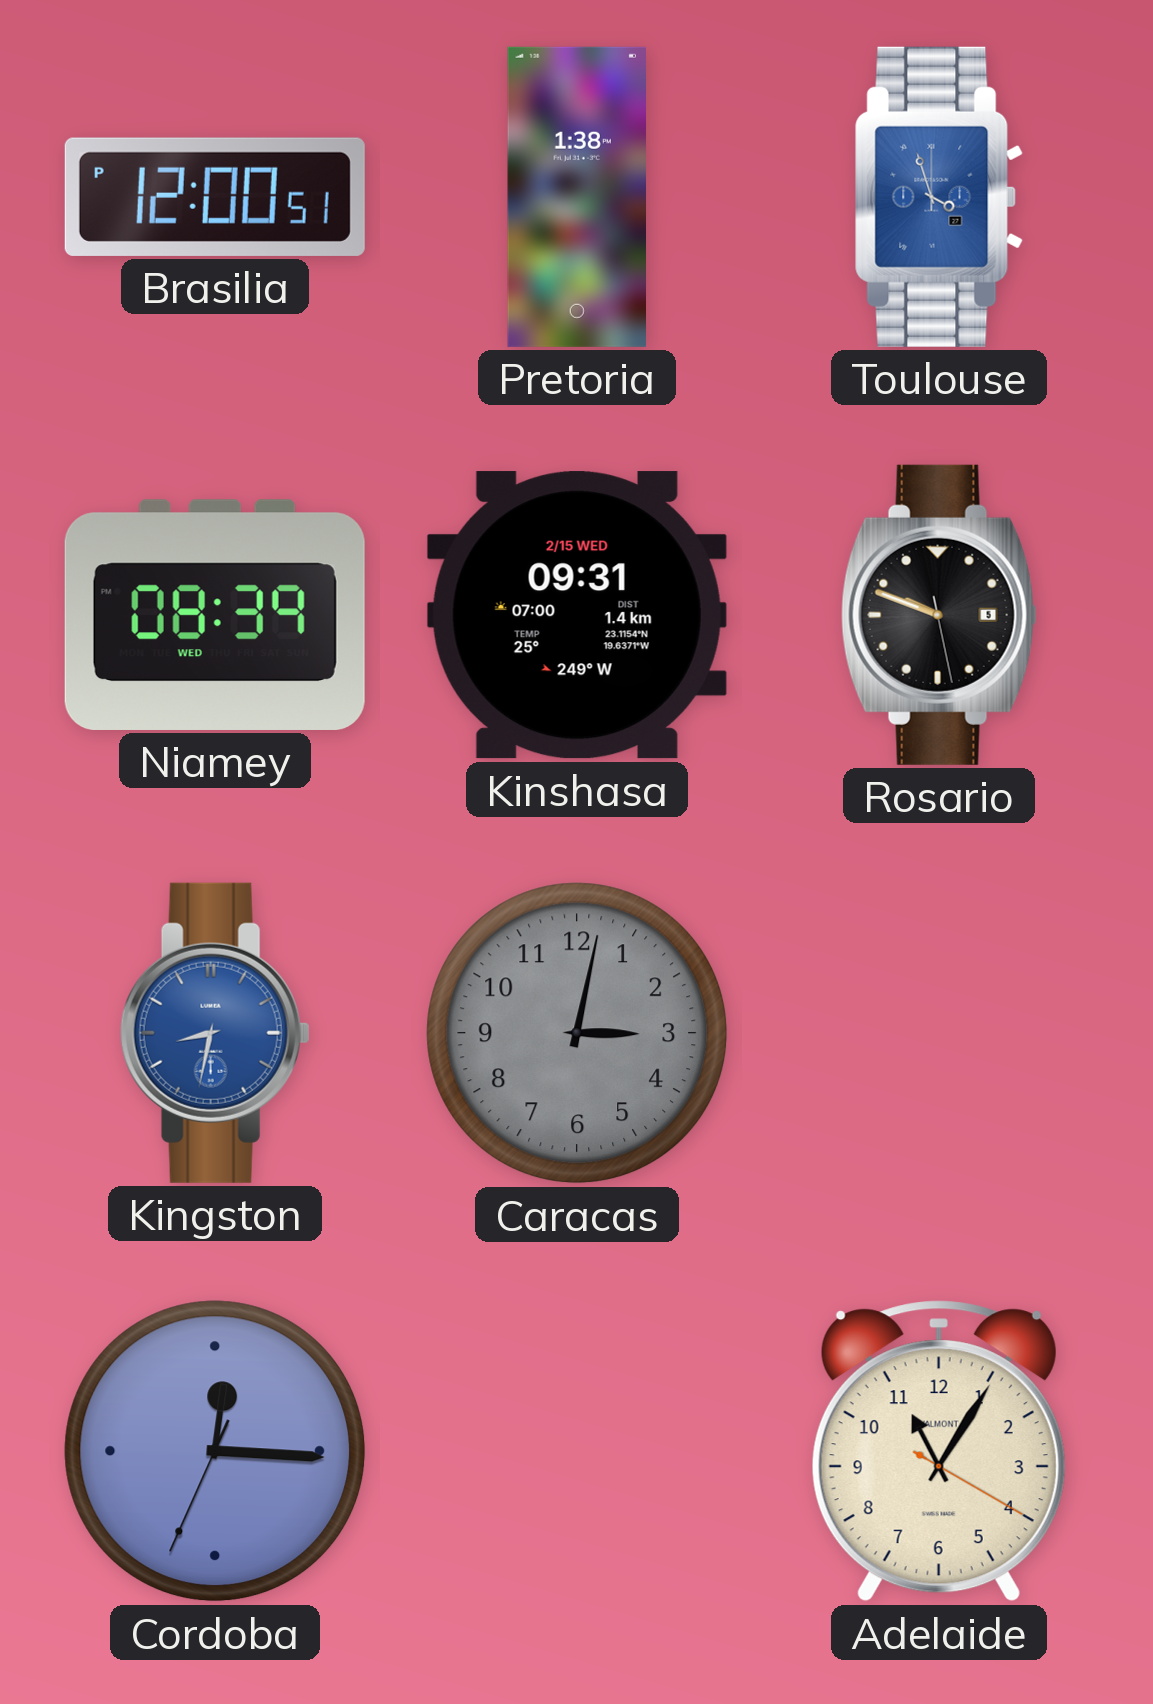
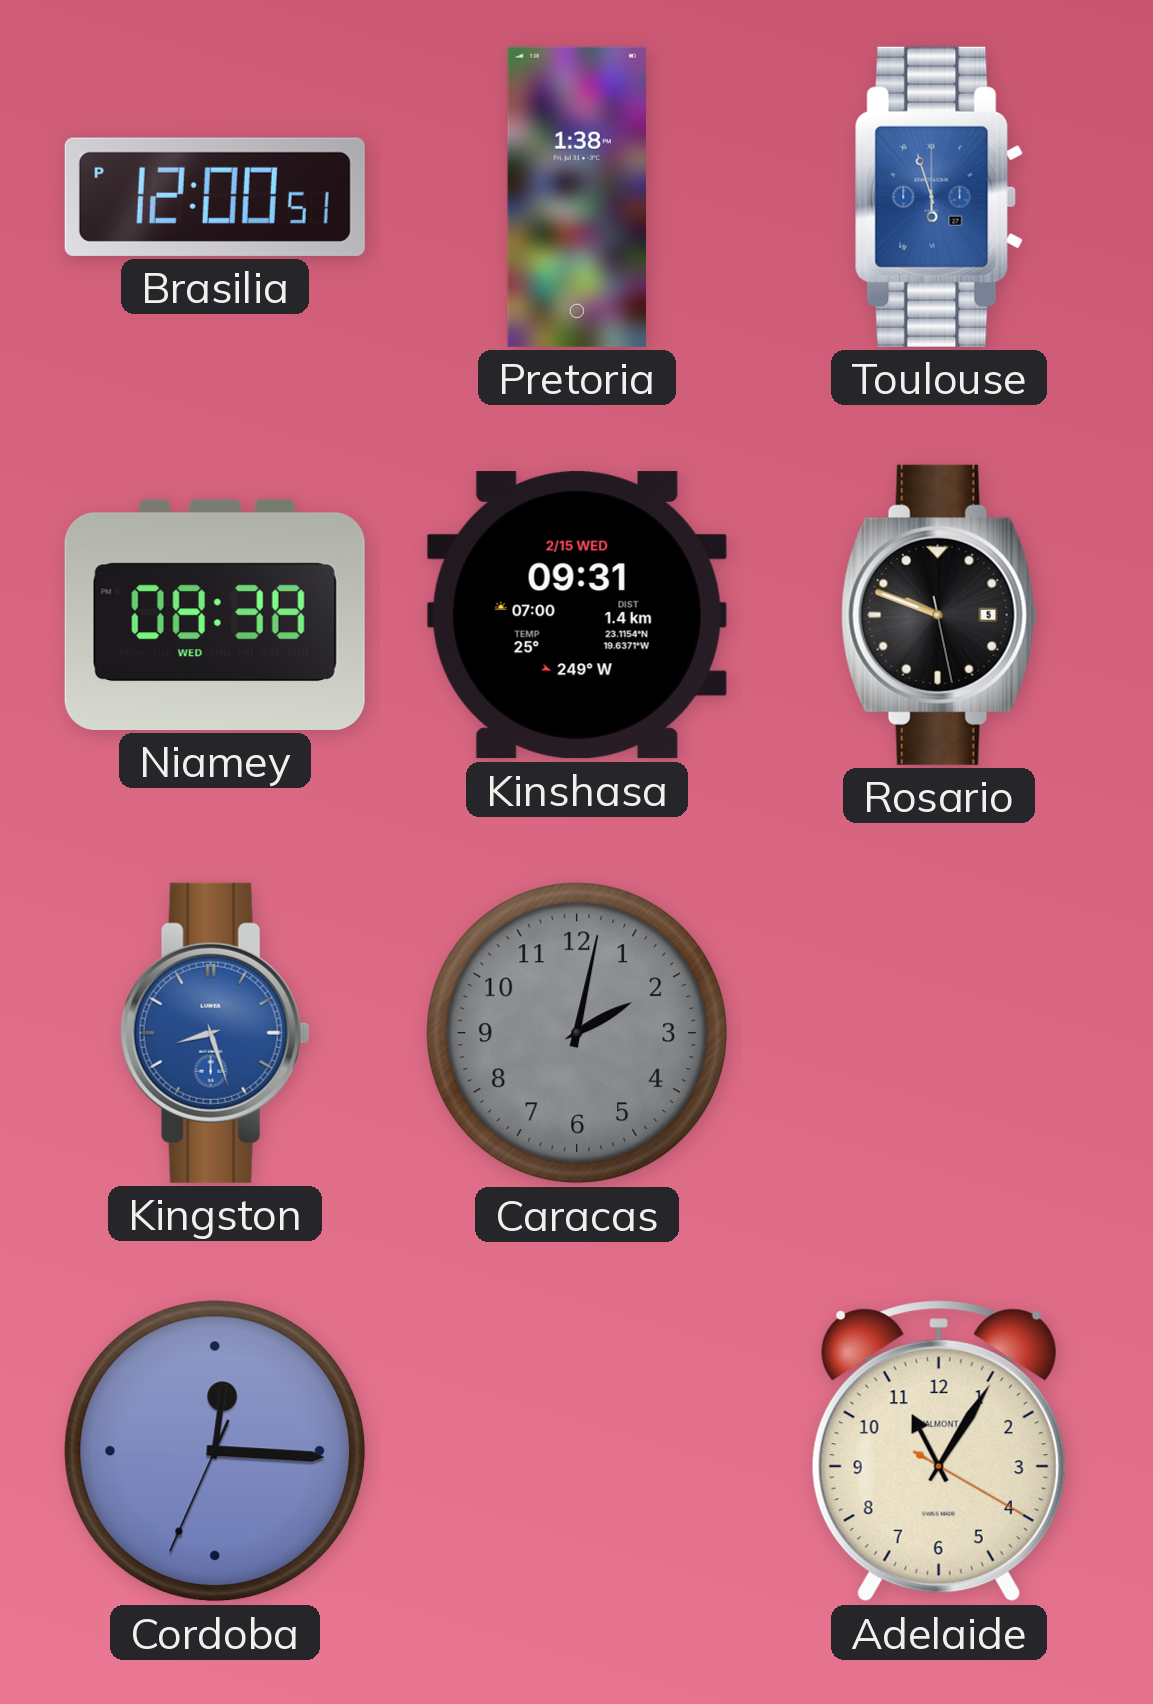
Toulouse: 3:57 -> 5:57
Niamey: 08:39 -> 08:38
Kingston: 8:32 -> 8:27
Caracas: 3:02 -> 2:02
